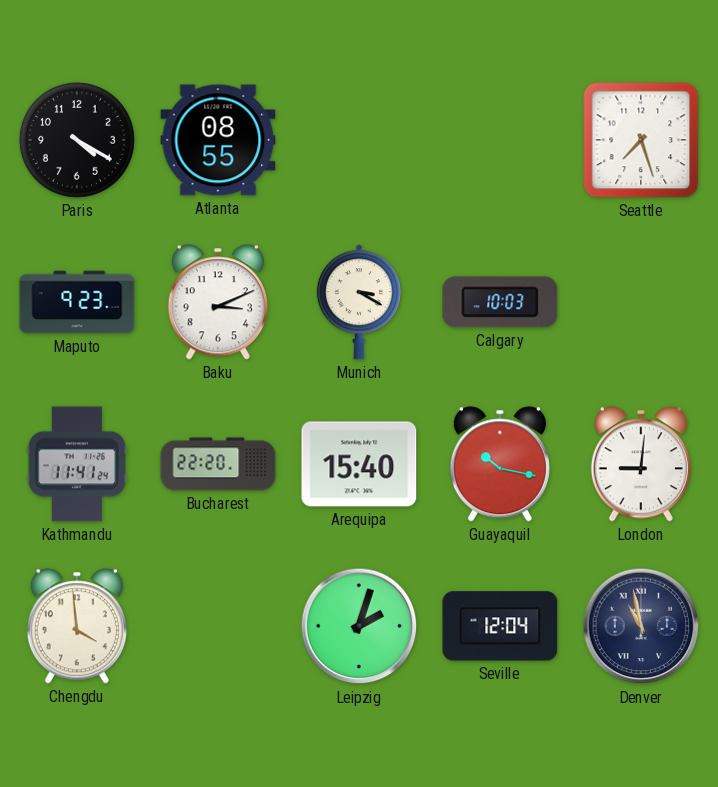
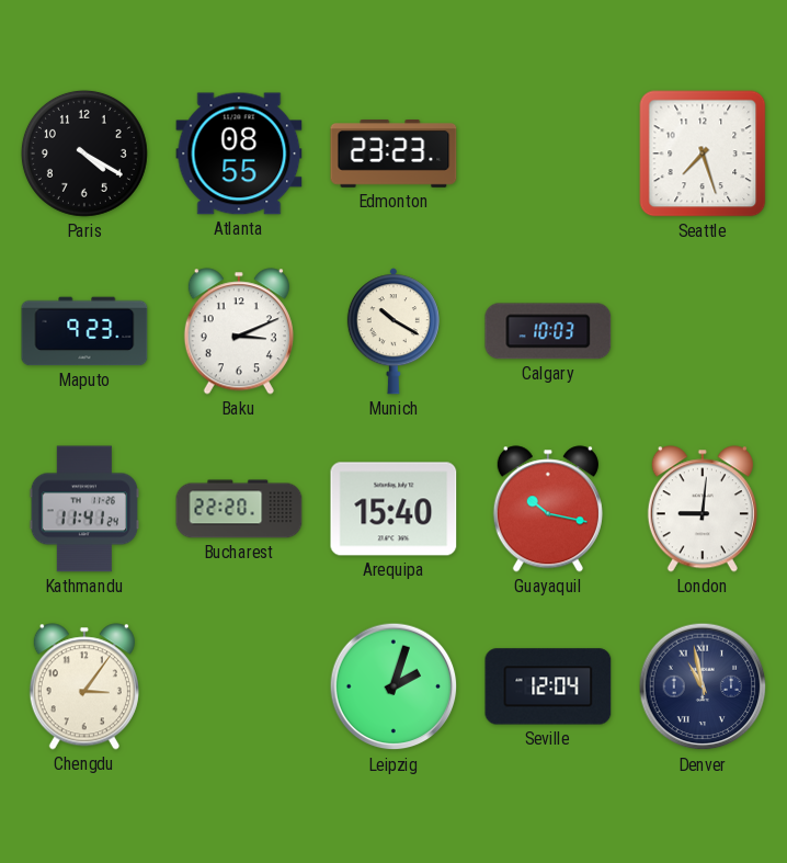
Edmonton: none -> 23:23
Munich: 3:20 -> 10:20
Chengdu: 3:59 -> 3:06
